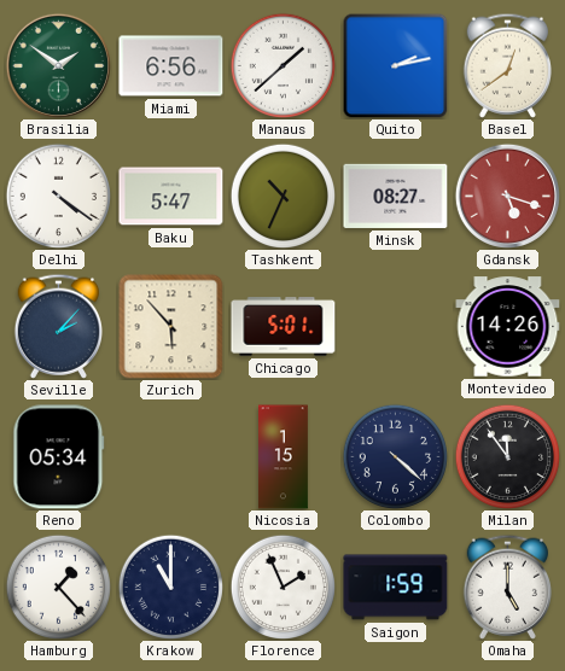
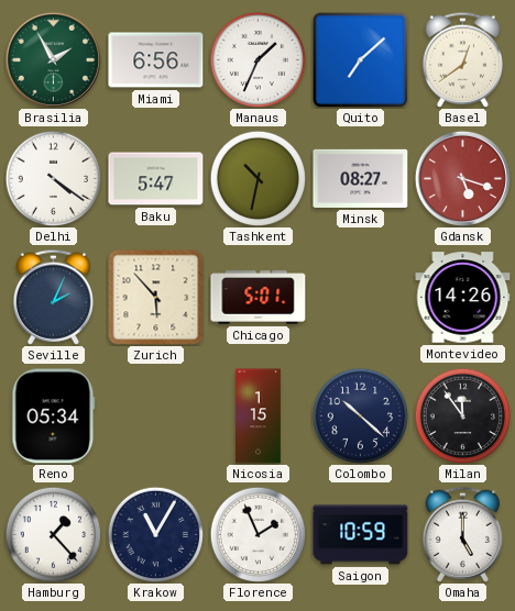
Brasilia: 1:51 -> 1:55
Manaus: 1:38 -> 1:34
Quito: 2:13 -> 7:08
Tashkent: 10:34 -> 10:32
Seville: 2:07 -> 2:04
Colombo: 4:22 -> 10:22
Krakow: 11:00 -> 11:05
Saigon: 1:59 -> 10:59
